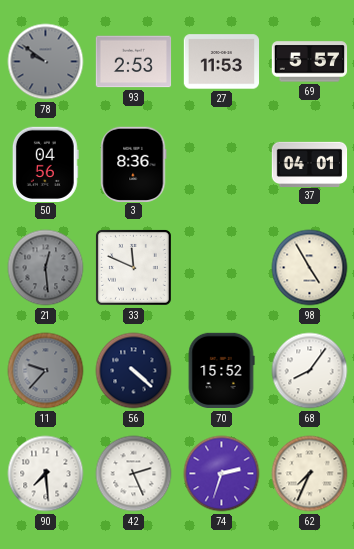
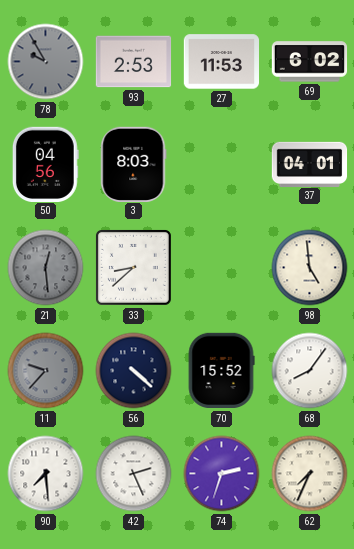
78: 9:51 -> 9:55
69: 5:57 -> 6:02
3: 8:36 -> 8:03
33: 11:49 -> 8:38
98: 4:55 -> 4:59
